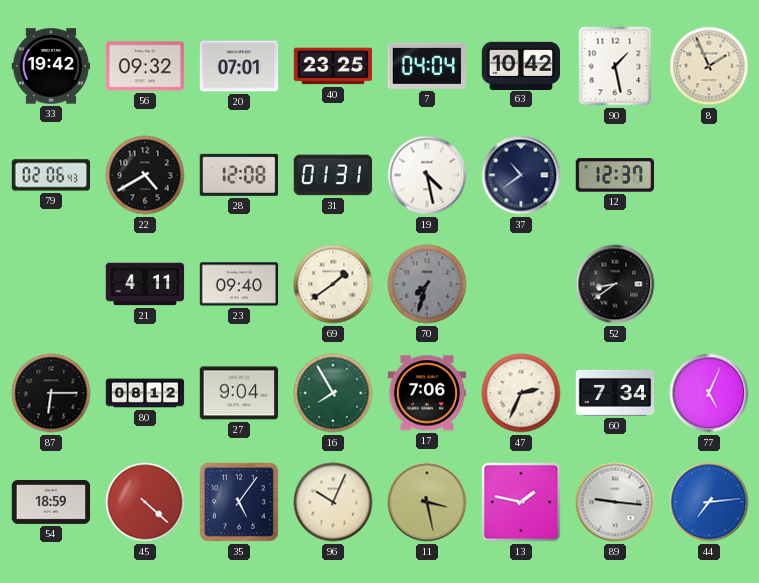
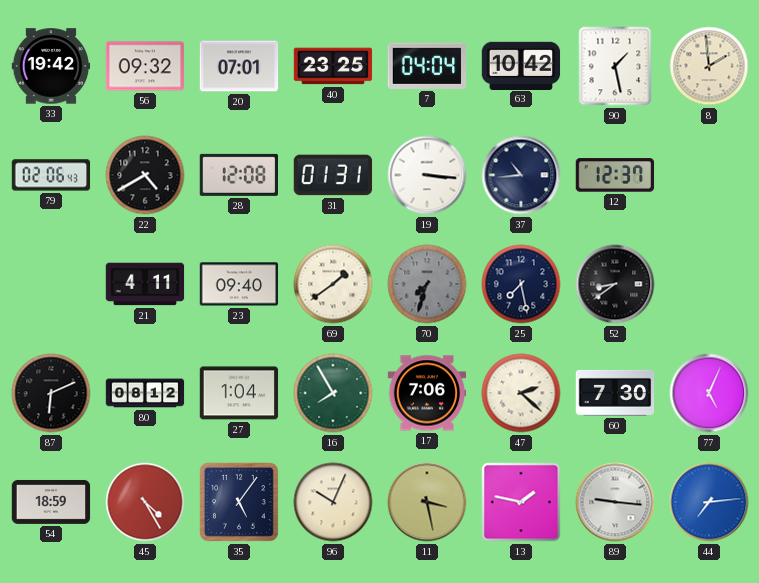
8: 1:56 -> 1:59
19: 4:28 -> 3:16
37: 10:39 -> 10:44
25: none -> 7:28
87: 6:15 -> 6:11
27: 9:04 -> 1:04
47: 2:34 -> 2:22
60: 7:34 -> 7:30
45: 4:22 -> 4:25
